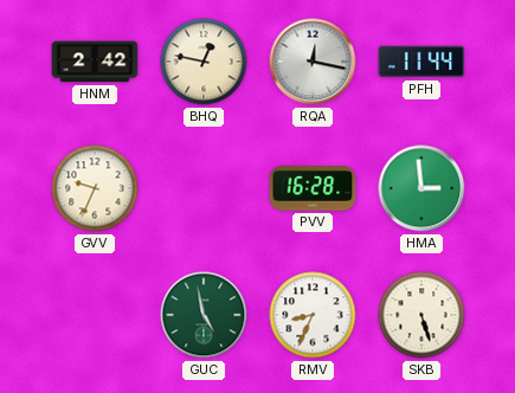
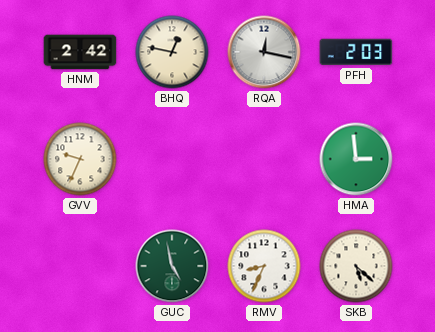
PFH: 11:44 -> 2:03
PVV: 16:28 -> none
SKB: 5:27 -> 5:22
